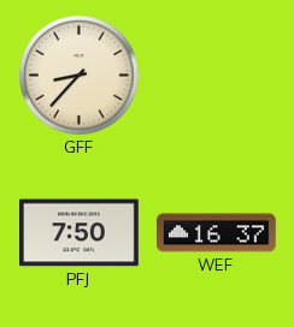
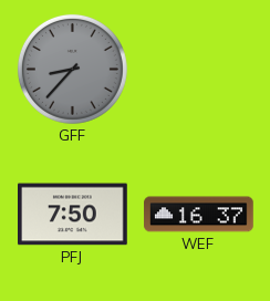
GFF dial: cream -> grey
